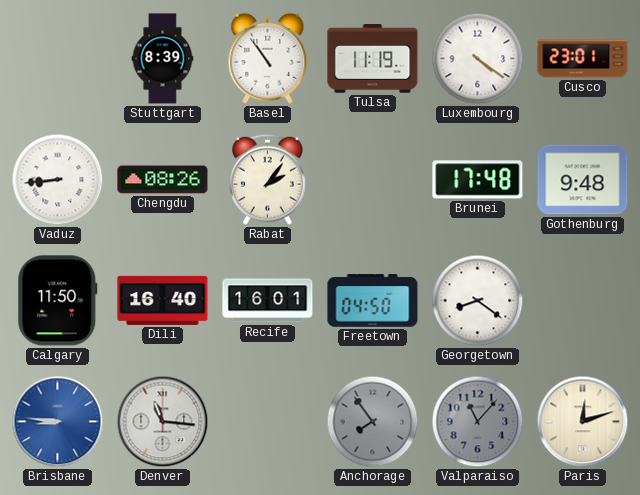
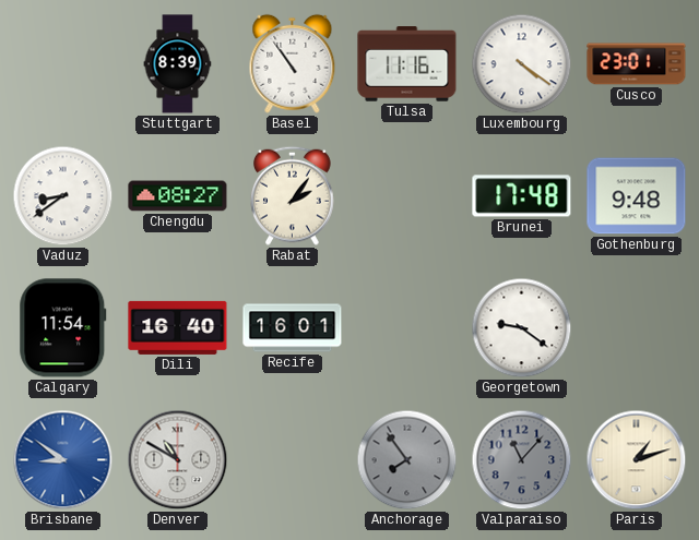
Tulsa: 11:19 -> 11:16
Vaduz: 8:44 -> 8:39
Chengdu: 08:26 -> 08:27
Calgary: 11:50 -> 11:54
Freetown: 04:50 -> none
Georgetown: 8:21 -> 9:21
Brisbane: 8:46 -> 8:51
Denver: 11:16 -> 10:50
Paris: 12:12 -> 1:12
